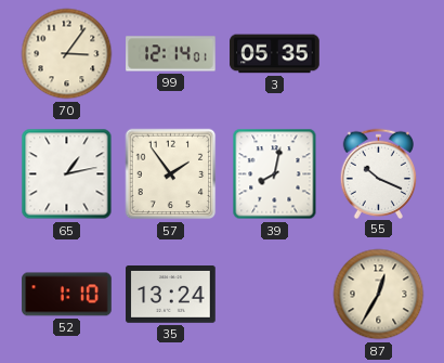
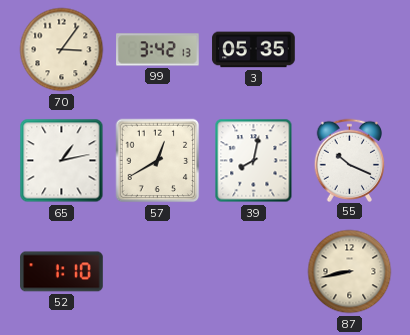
99: 12:14 -> 3:42
57: 1:54 -> 12:40
35: 13:24 -> none
87: 12:35 -> 8:43
